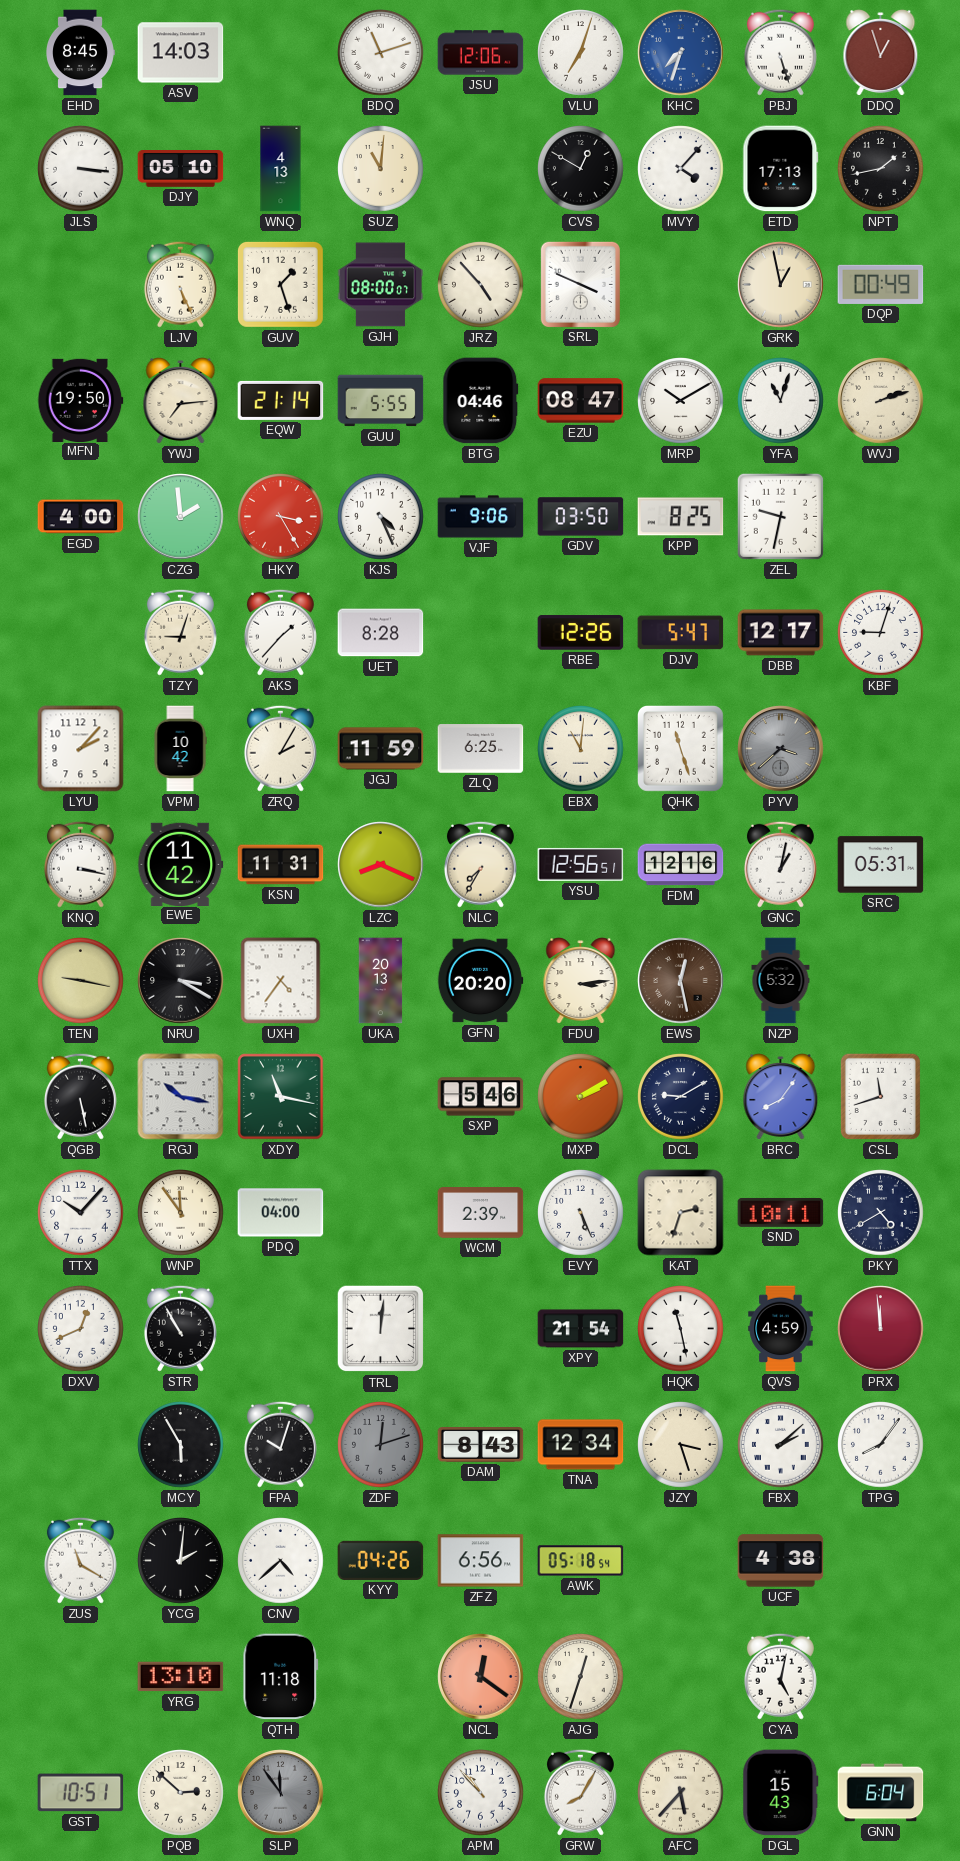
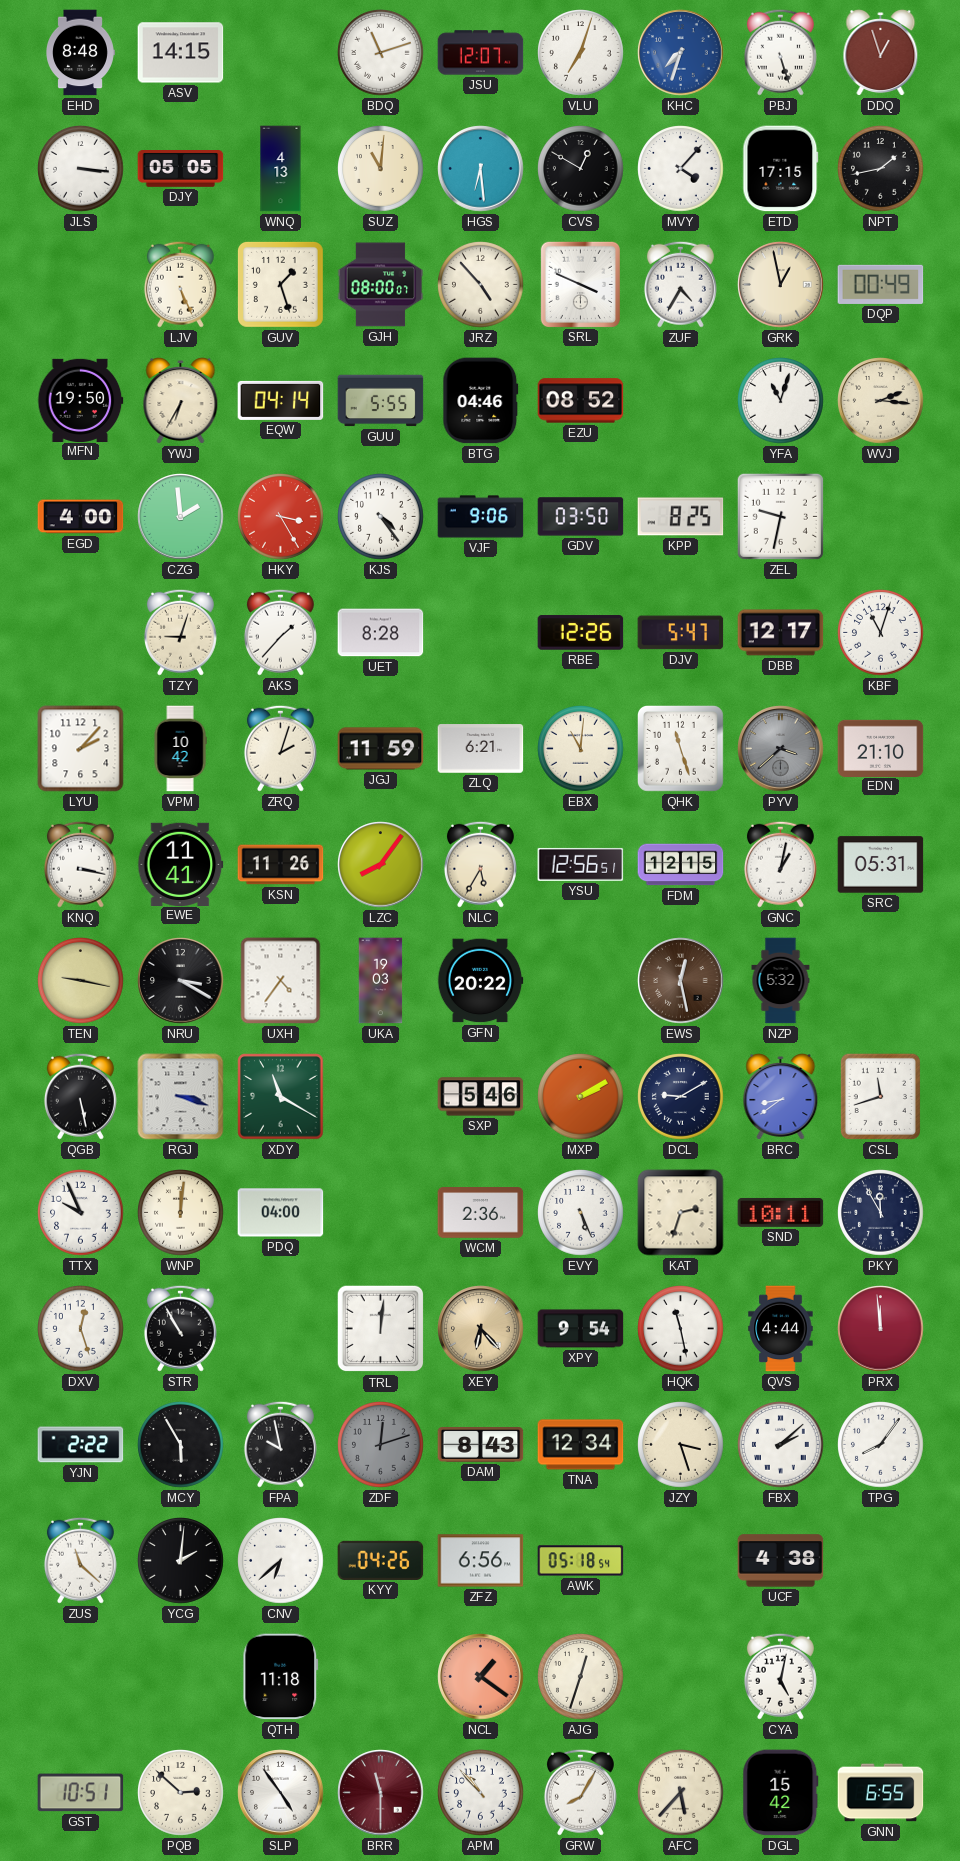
EHD: 8:45 -> 8:48
ASV: 14:03 -> 14:15
JSU: 12:06 -> 12:07
DJY: 05:10 -> 05:05
HGS: none -> 6:29
ETD: 17:13 -> 17:15
ZUF: none -> 4:35
YWJ: 7:14 -> 6:35
EQW: 21:14 -> 04:14
EZU: 08:47 -> 08:52
MRP: 10:10 -> none
WVJ: 2:12 -> 2:16
KJS: 4:26 -> 4:24
KBF: 9:03 -> 11:03
ZRQ: 2:05 -> 2:03
ZLQ: 6:25 -> 6:21
EDN: none -> 21:10
EWE: 11:42 -> 11:41
KSN: 11:31 -> 11:26
LZC: 8:19 -> 8:06
NLC: 7:35 -> 5:35
FDM: 12:16 -> 12:15
UKA: 20:13 -> 19:03
GFN: 20:20 -> 20:22
FDU: 3:14 -> none
RGJ: 10:17 -> 3:18
XDY: 11:17 -> 11:20
BRC: 8:06 -> 8:39
TTX: 10:07 -> 9:56
WNP: 11:54 -> 12:01
WCM: 2:39 -> 2:36
PKY: 4:40 -> 11:55
DXV: 12:41 -> 12:27
XEY: none -> 6:23
XPY: 21:54 -> 9:54
QVS: 4:59 -> 4:44
YJN: none -> 2:22
FPA: 10:03 -> 9:58
ZUS: 11:20 -> 11:22
CNV: 4:38 -> 6:38
YRG: 13:10 -> none
NCL: 12:21 -> 1:21
SLP: 11:54 -> 4:54
SLP dial: grey -> white
BRR: none -> 11:30
DGL: 15:43 -> 15:42
GNN: 6:04 -> 6:55
